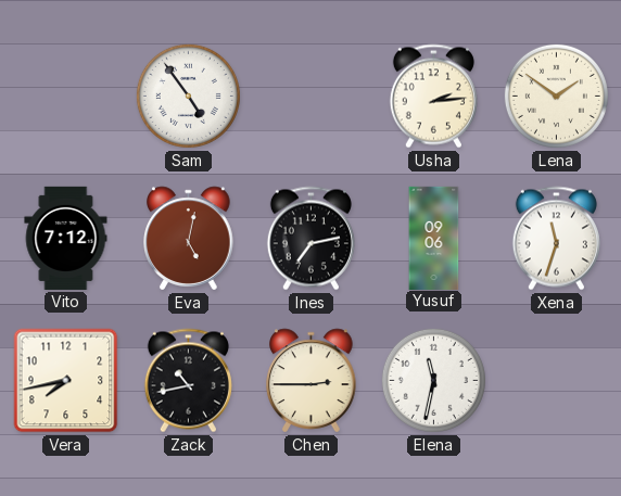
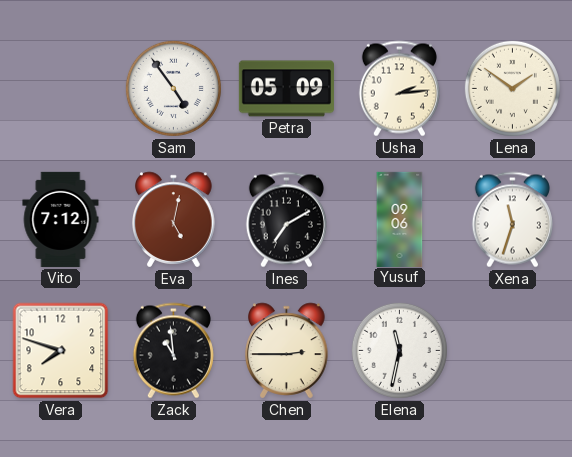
Petra: none -> 05:09
Ines: 7:13 -> 7:10
Vera: 7:43 -> 7:48
Zack: 10:43 -> 10:59
